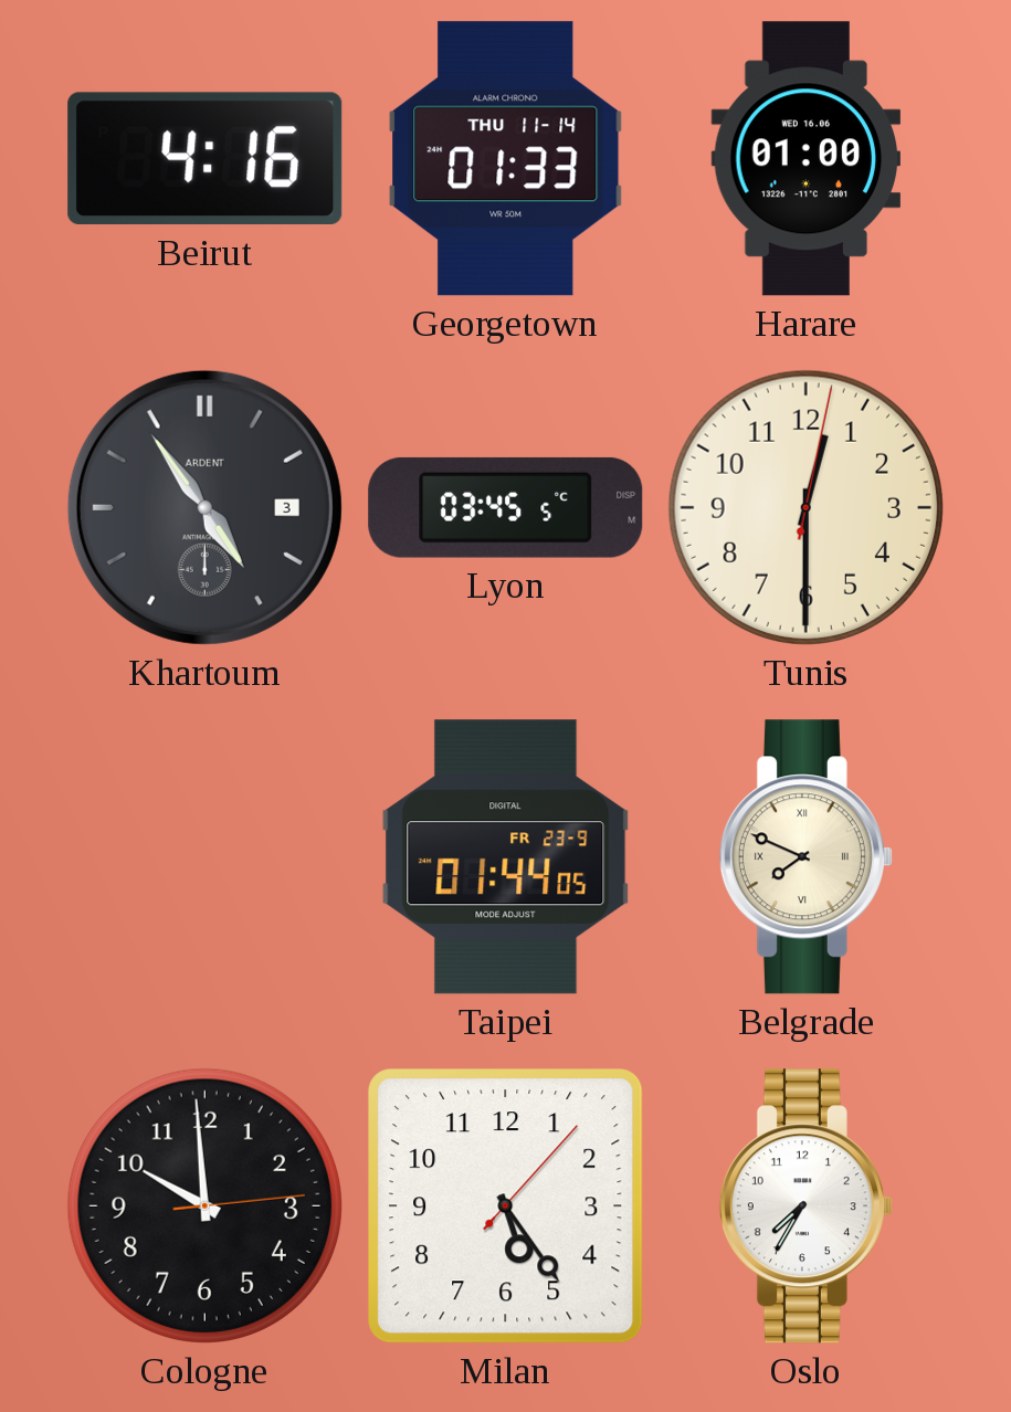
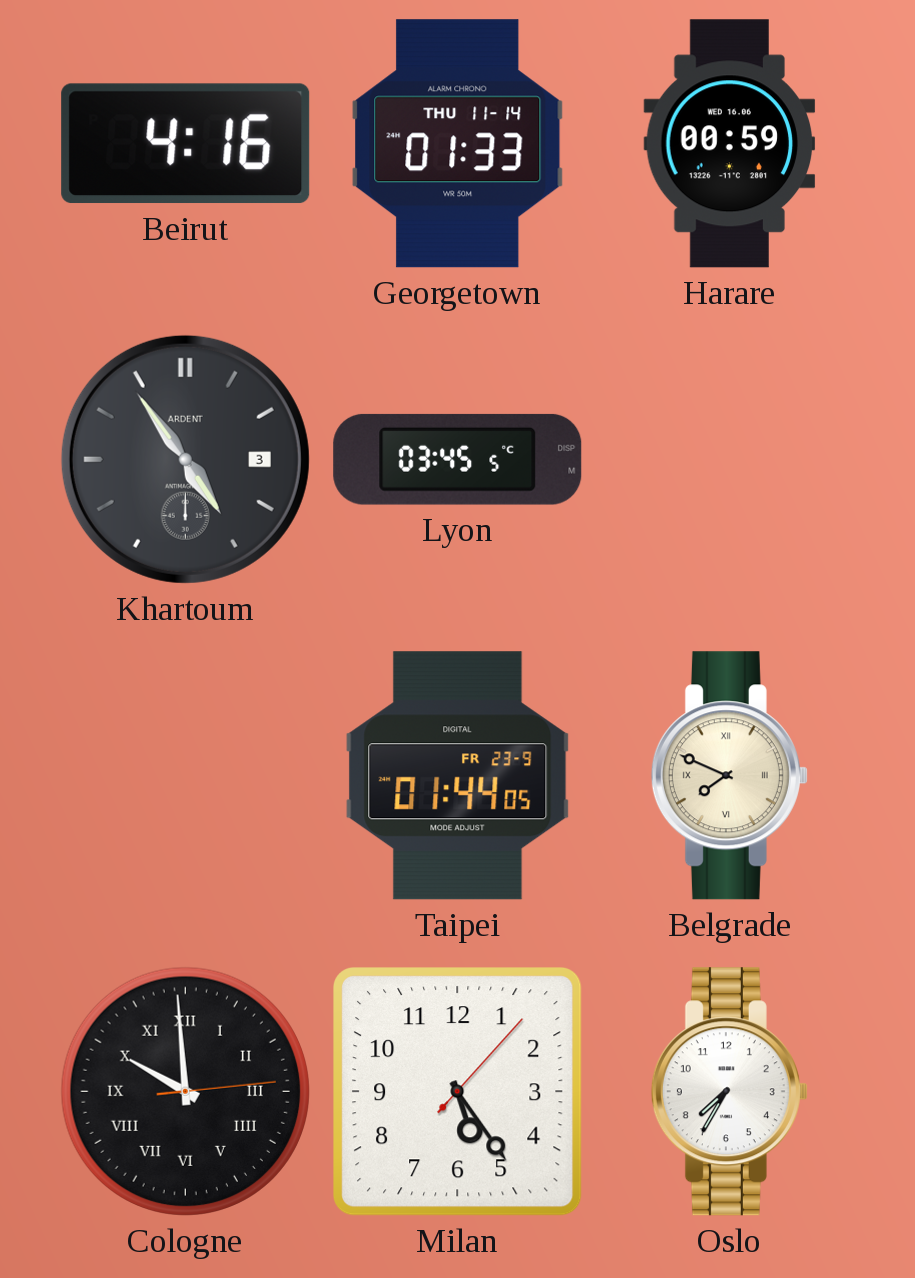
Harare: 01:00 -> 00:59
Tunis: 12:30 -> none
Cologne numerals: Arabic -> Roman
